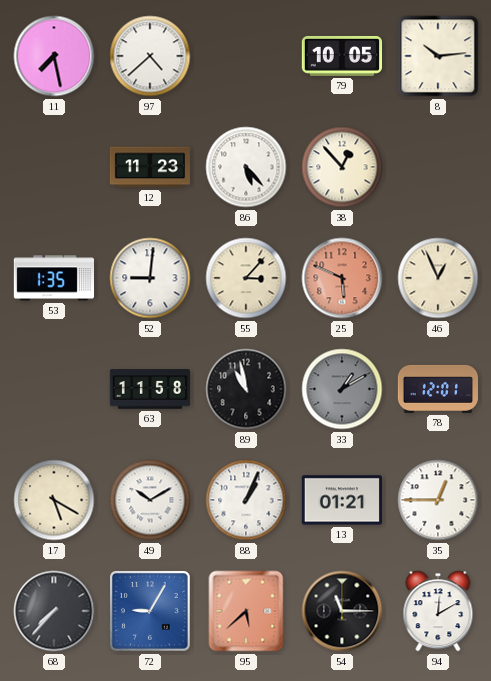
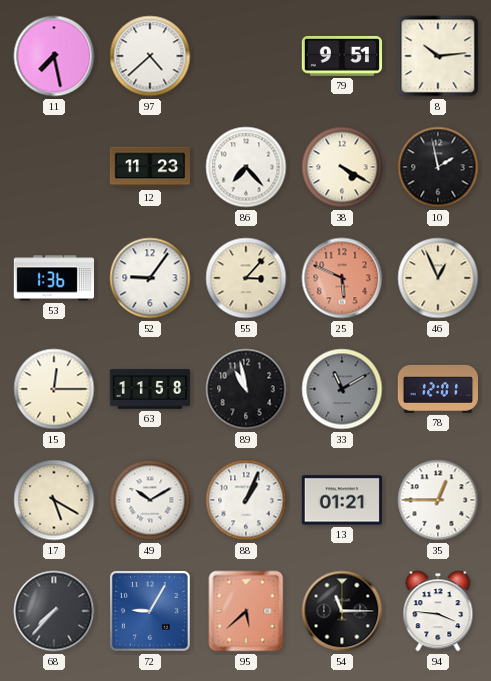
79: 10:05 -> 9:51
86: 5:23 -> 7:23
38: 12:53 -> 4:20
10: none -> 1:58
53: 1:35 -> 1:36
52: 9:01 -> 9:06
15: none -> 12:15
33: 1:10 -> 11:10
94: 12:10 -> 3:46
